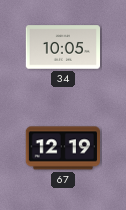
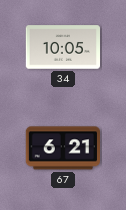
67: 12:19 -> 6:21
